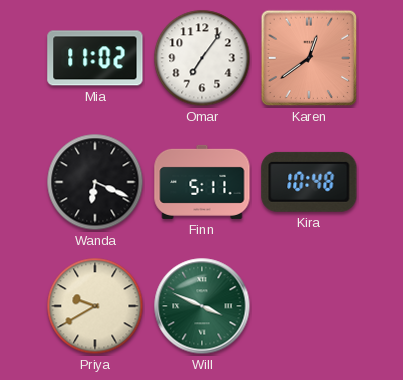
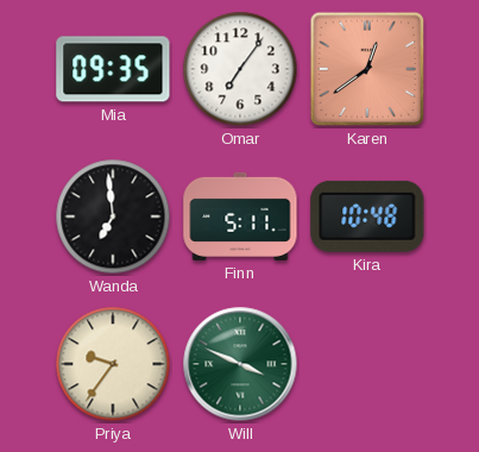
Mia: 11:02 -> 09:35
Wanda: 6:19 -> 6:59
Priya: 9:40 -> 9:36
